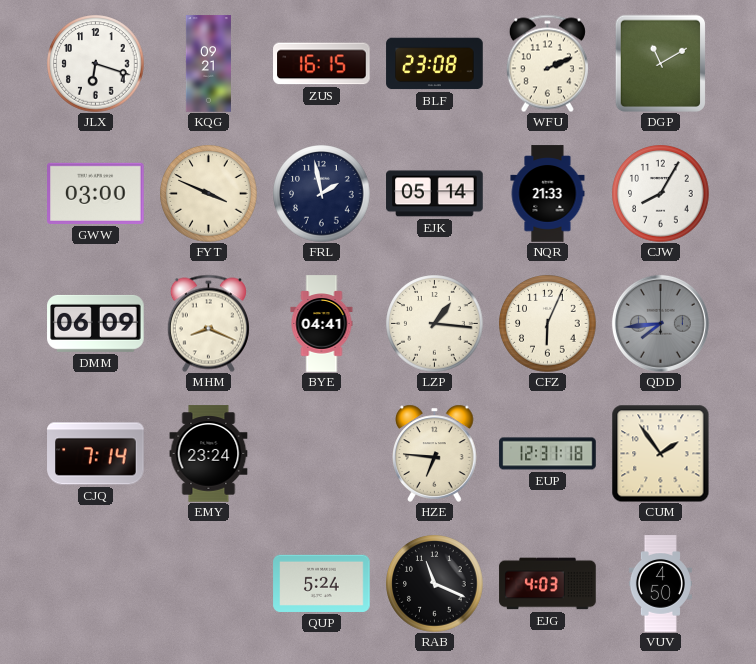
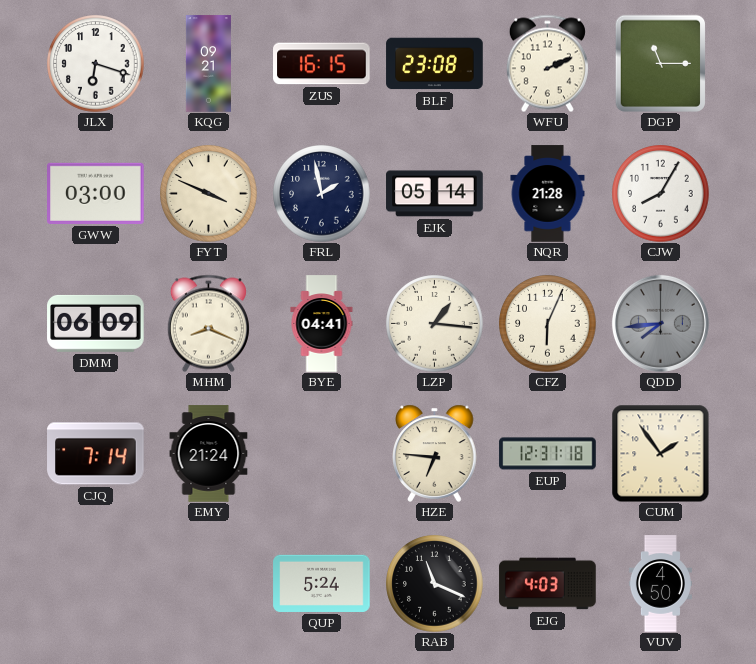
DGP: 11:10 -> 11:15
NQR: 21:33 -> 21:28
EMY: 23:24 -> 21:24
